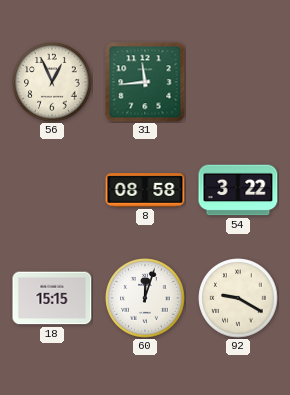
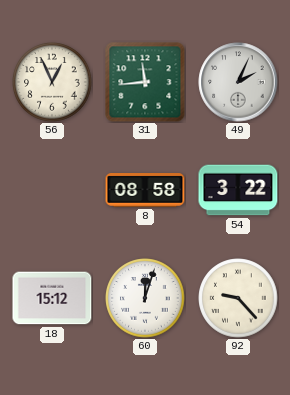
49: none -> 2:04
18: 15:15 -> 15:12
92: 9:20 -> 9:23
